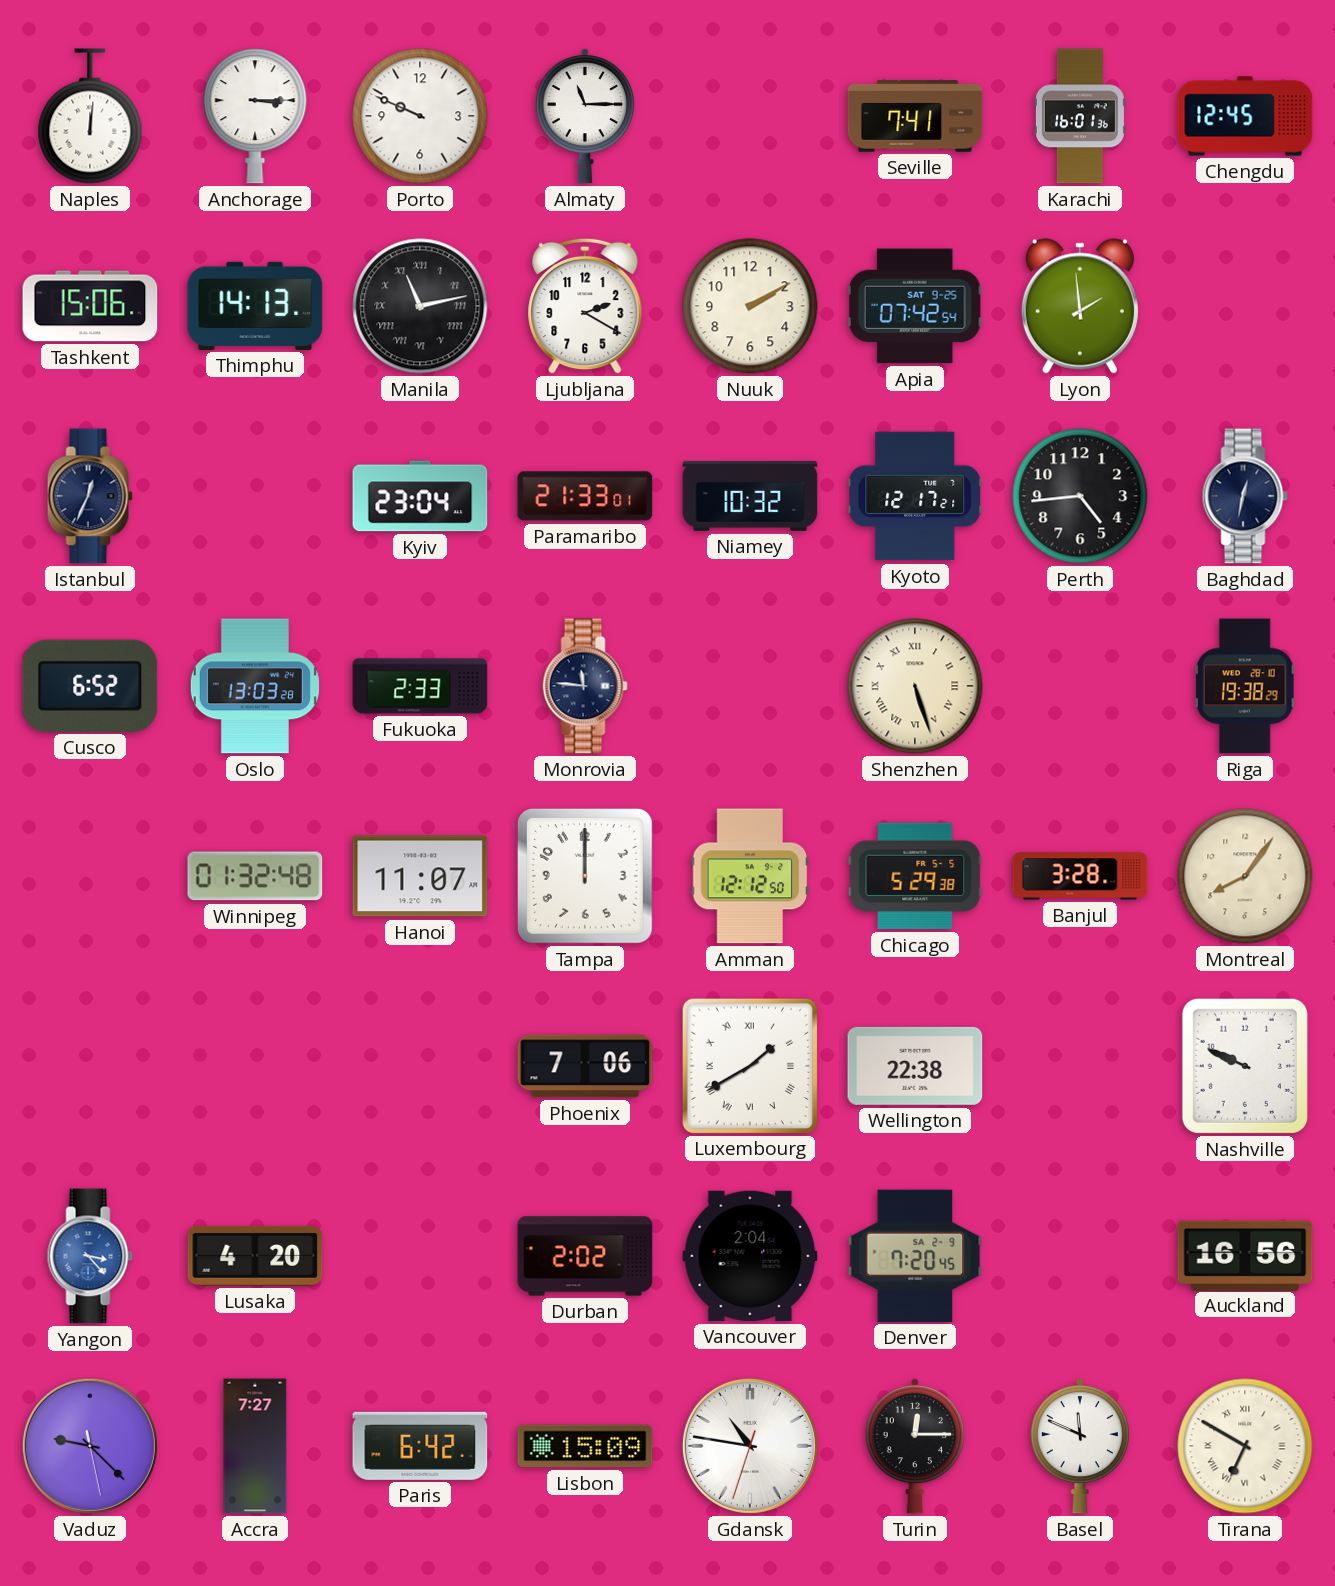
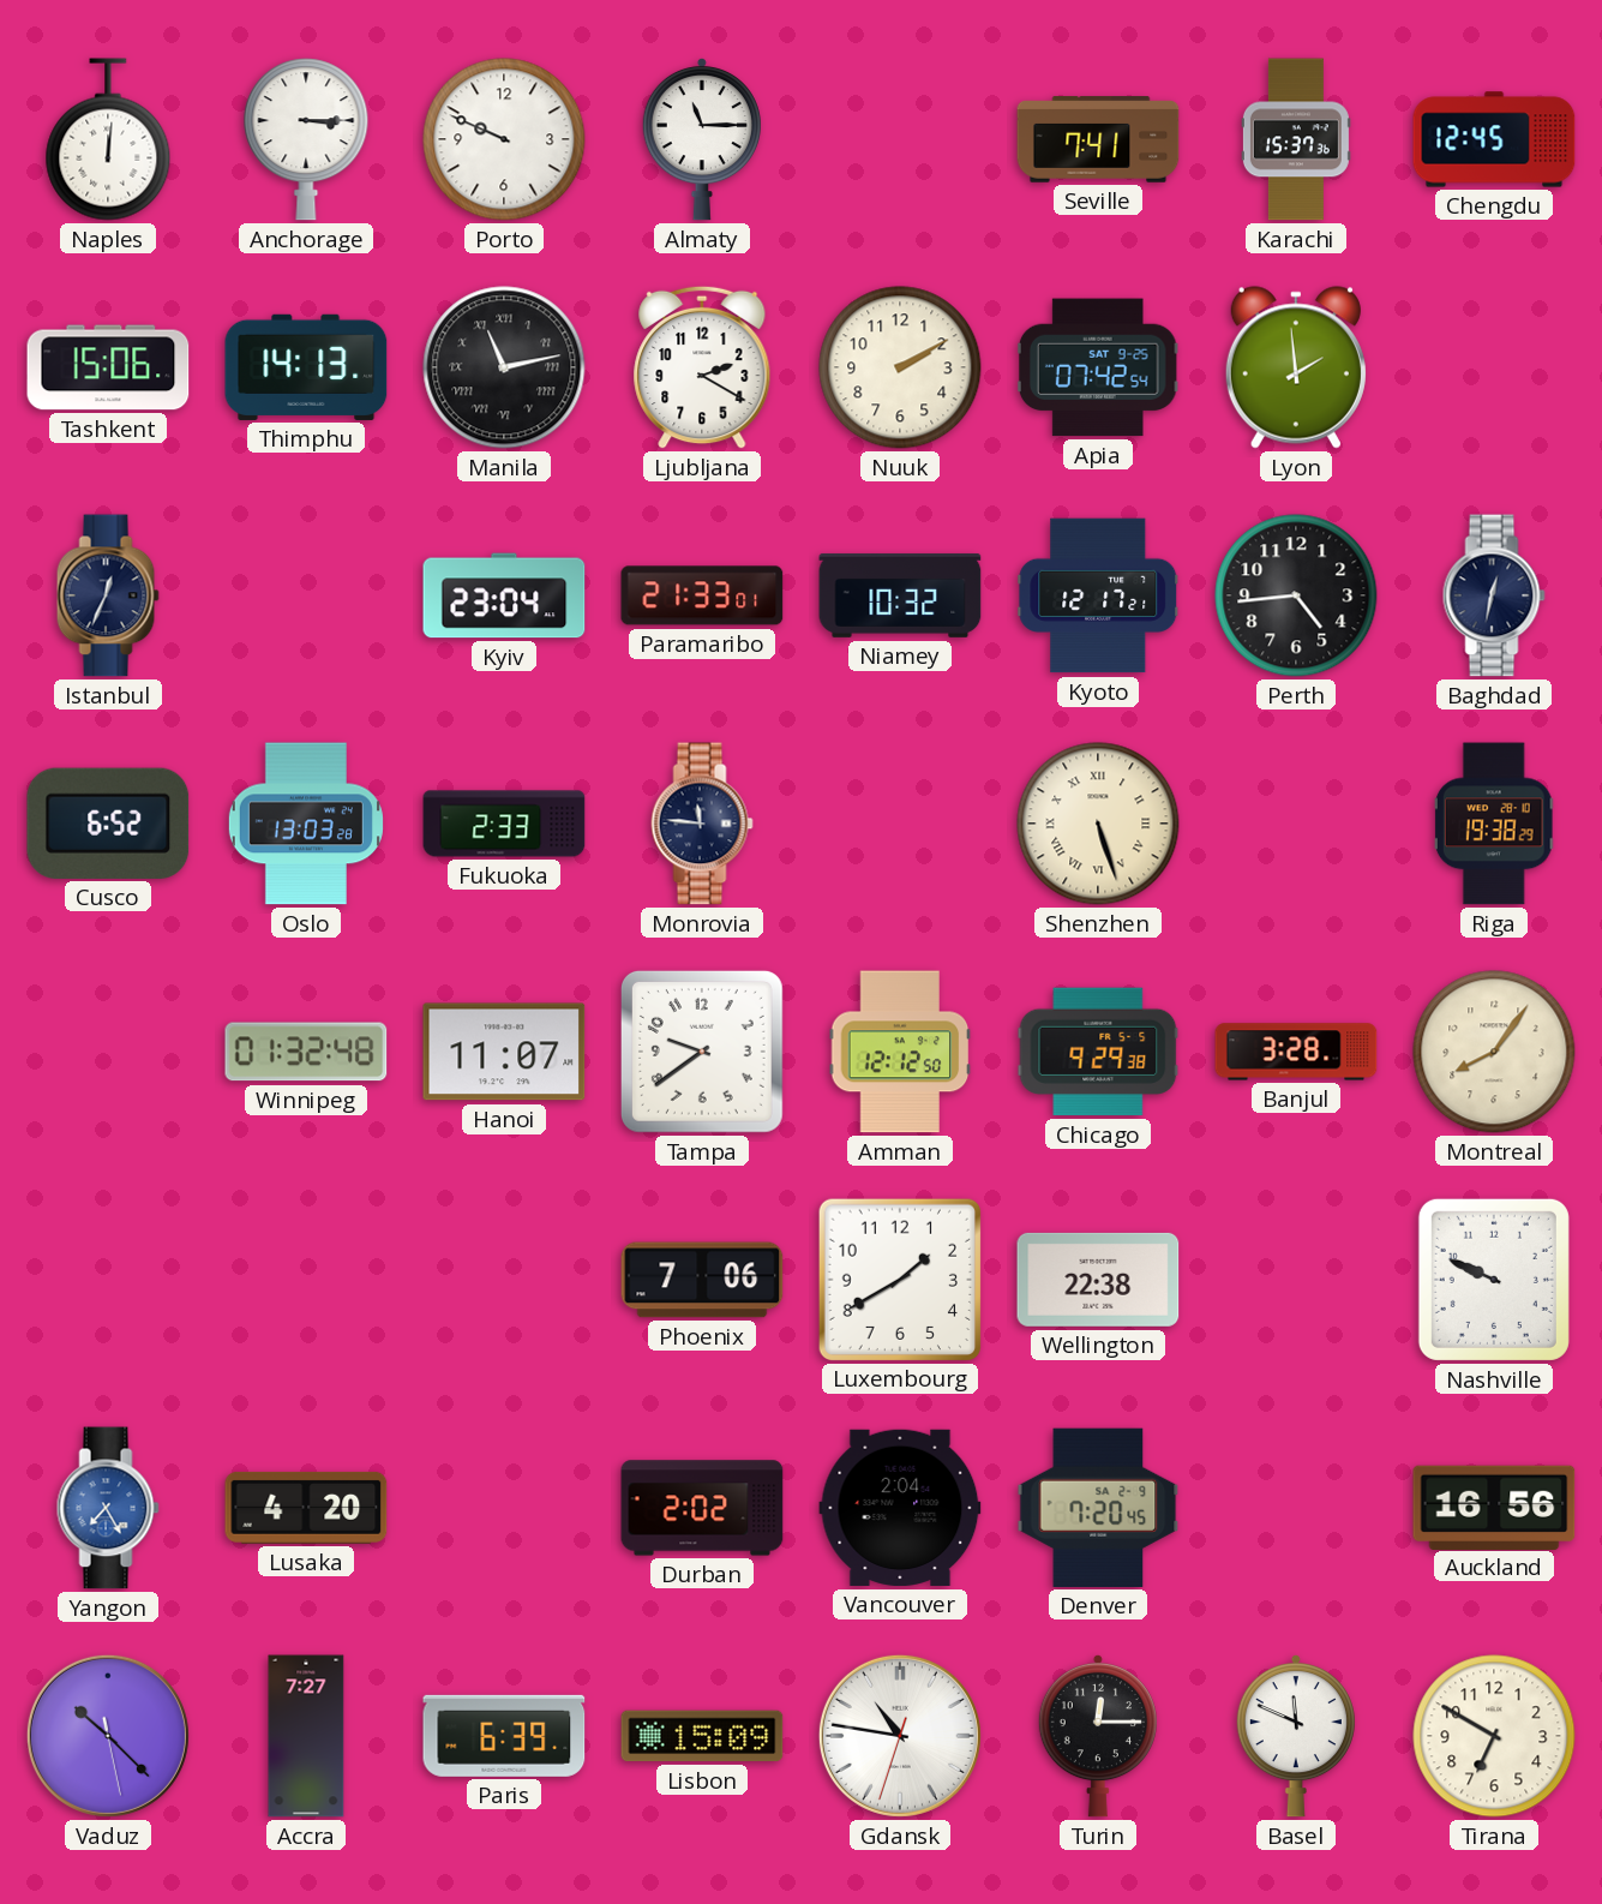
Karachi: 16:01 -> 15:37
Tampa: 12:00 -> 9:39
Chicago: 5:29 -> 9:29
Luxembourg numerals: Roman -> Arabic
Yangon: 3:23 -> 7:25
Vaduz: 9:22 -> 10:22
Paris: 6:42 -> 6:39
Tirana numerals: Roman -> Arabic
